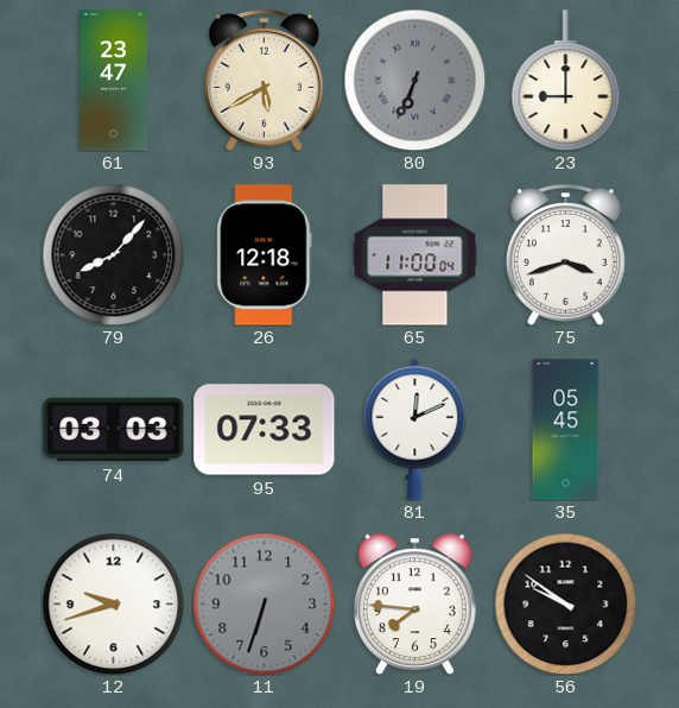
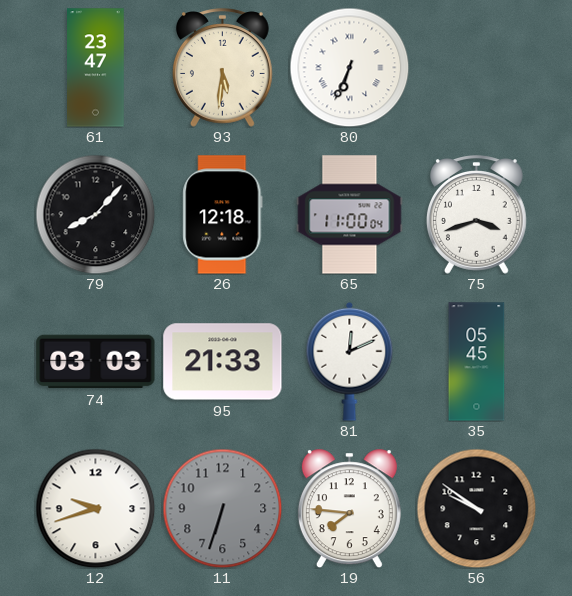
93: 5:40 -> 5:31
80 dial: grey -> white
23: 9:00 -> none
95: 07:33 -> 21:33
